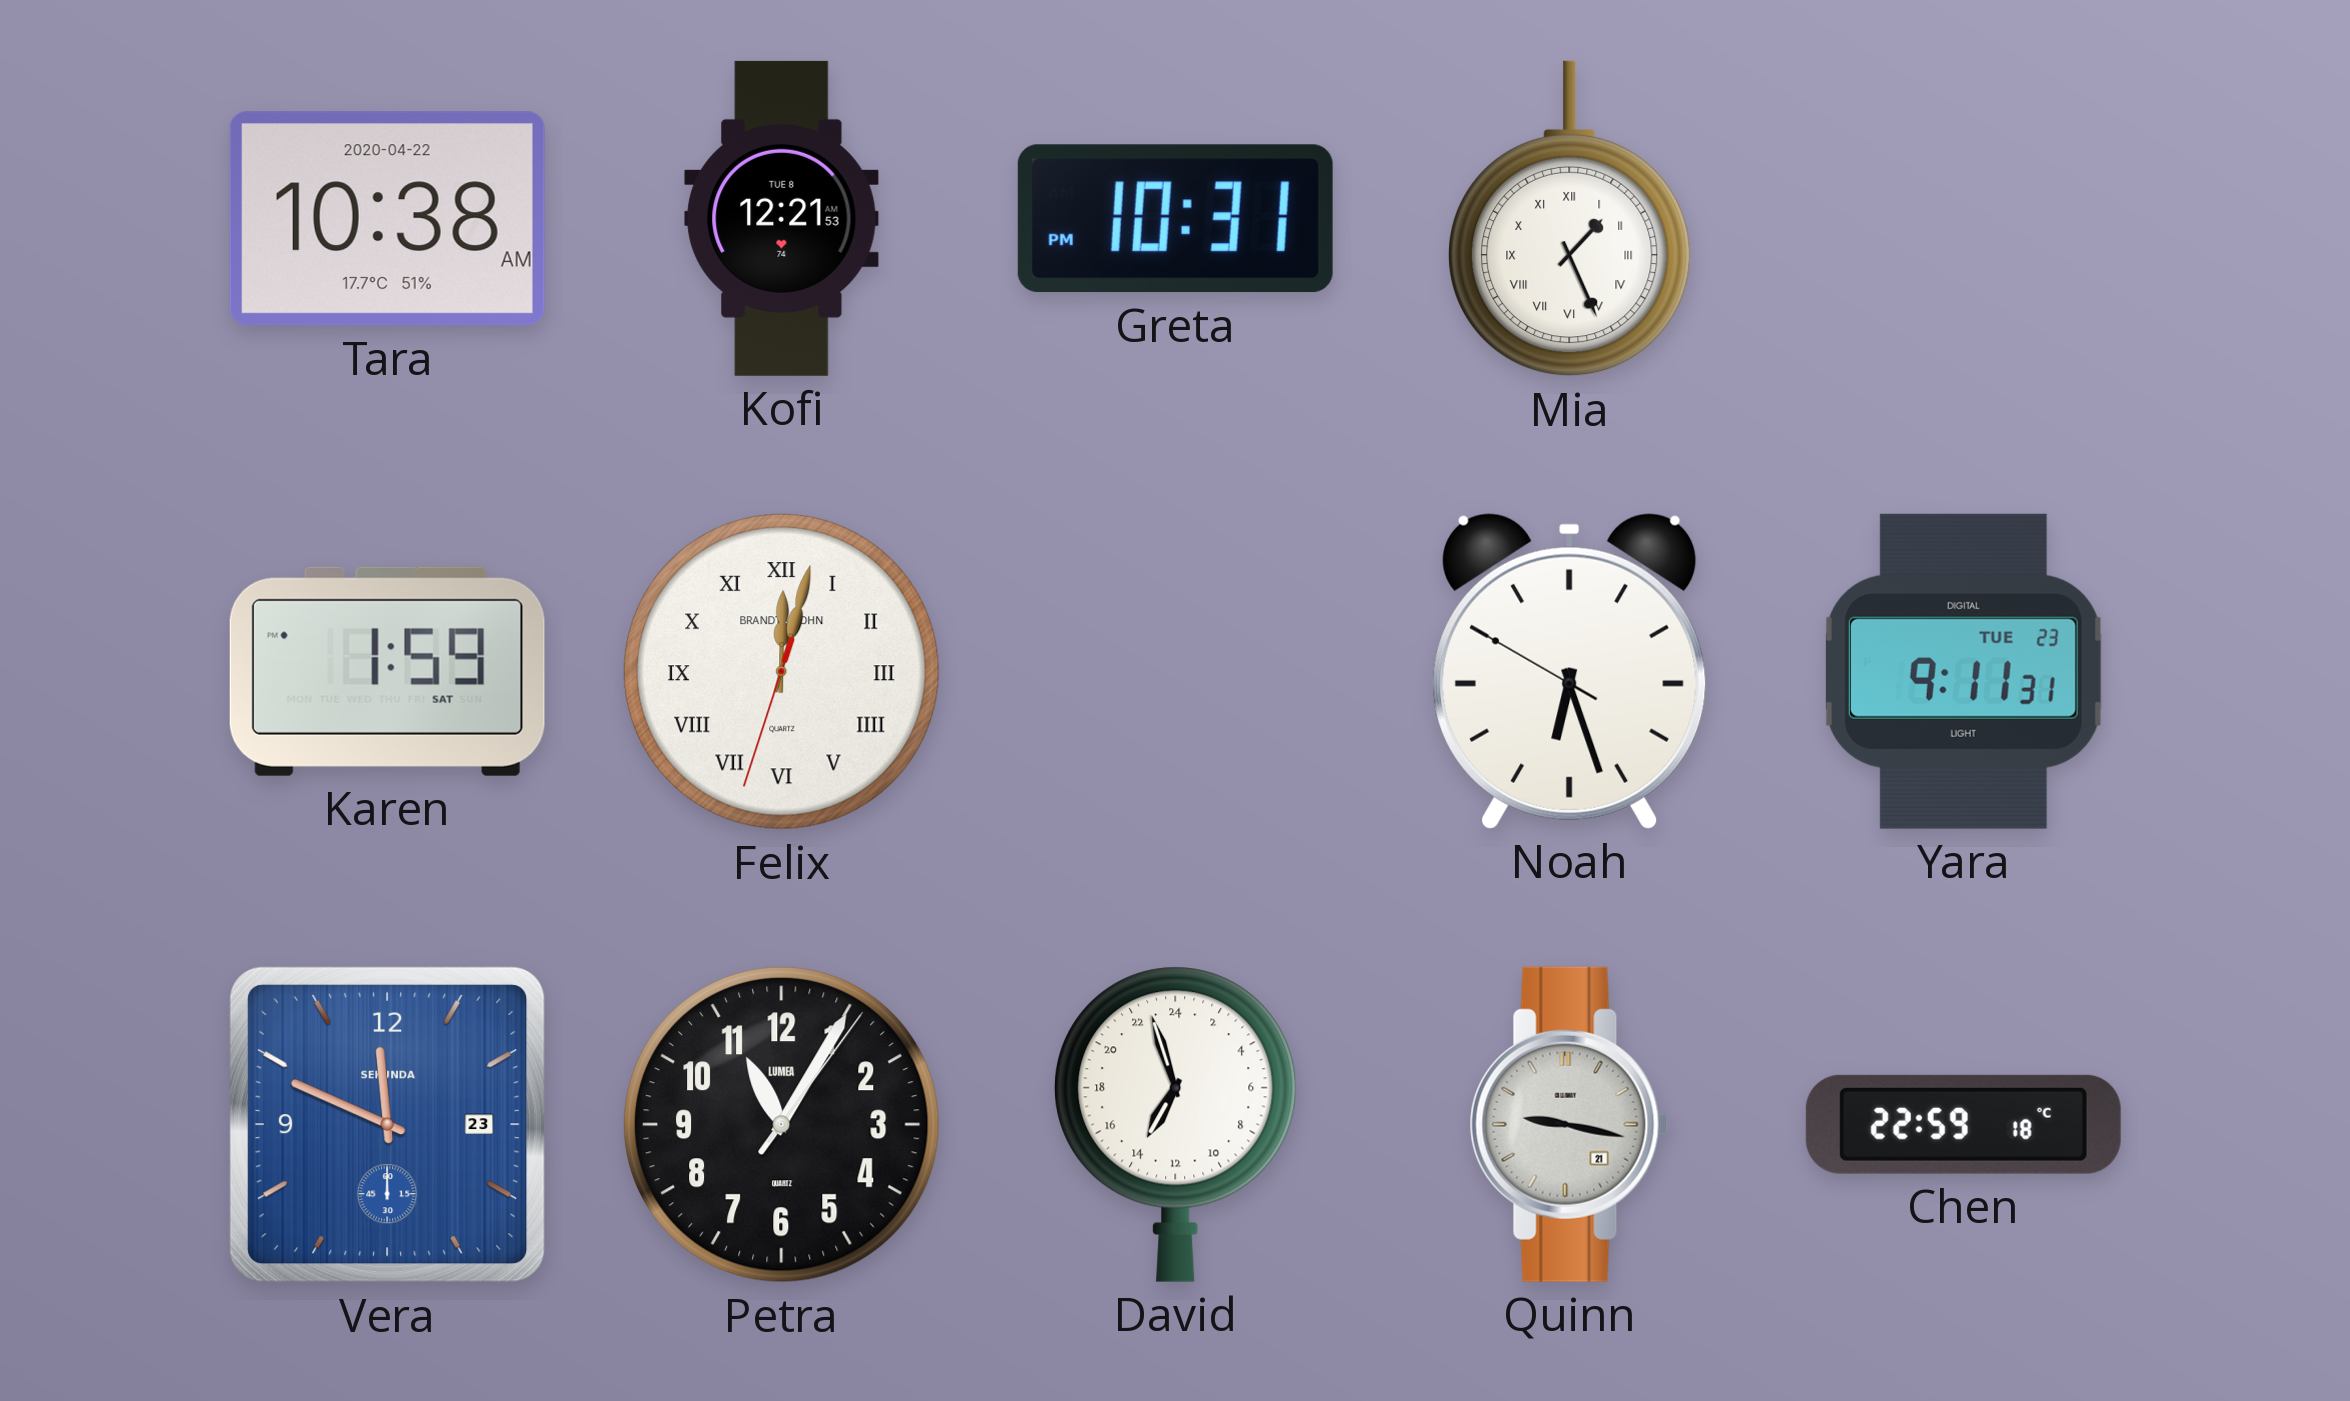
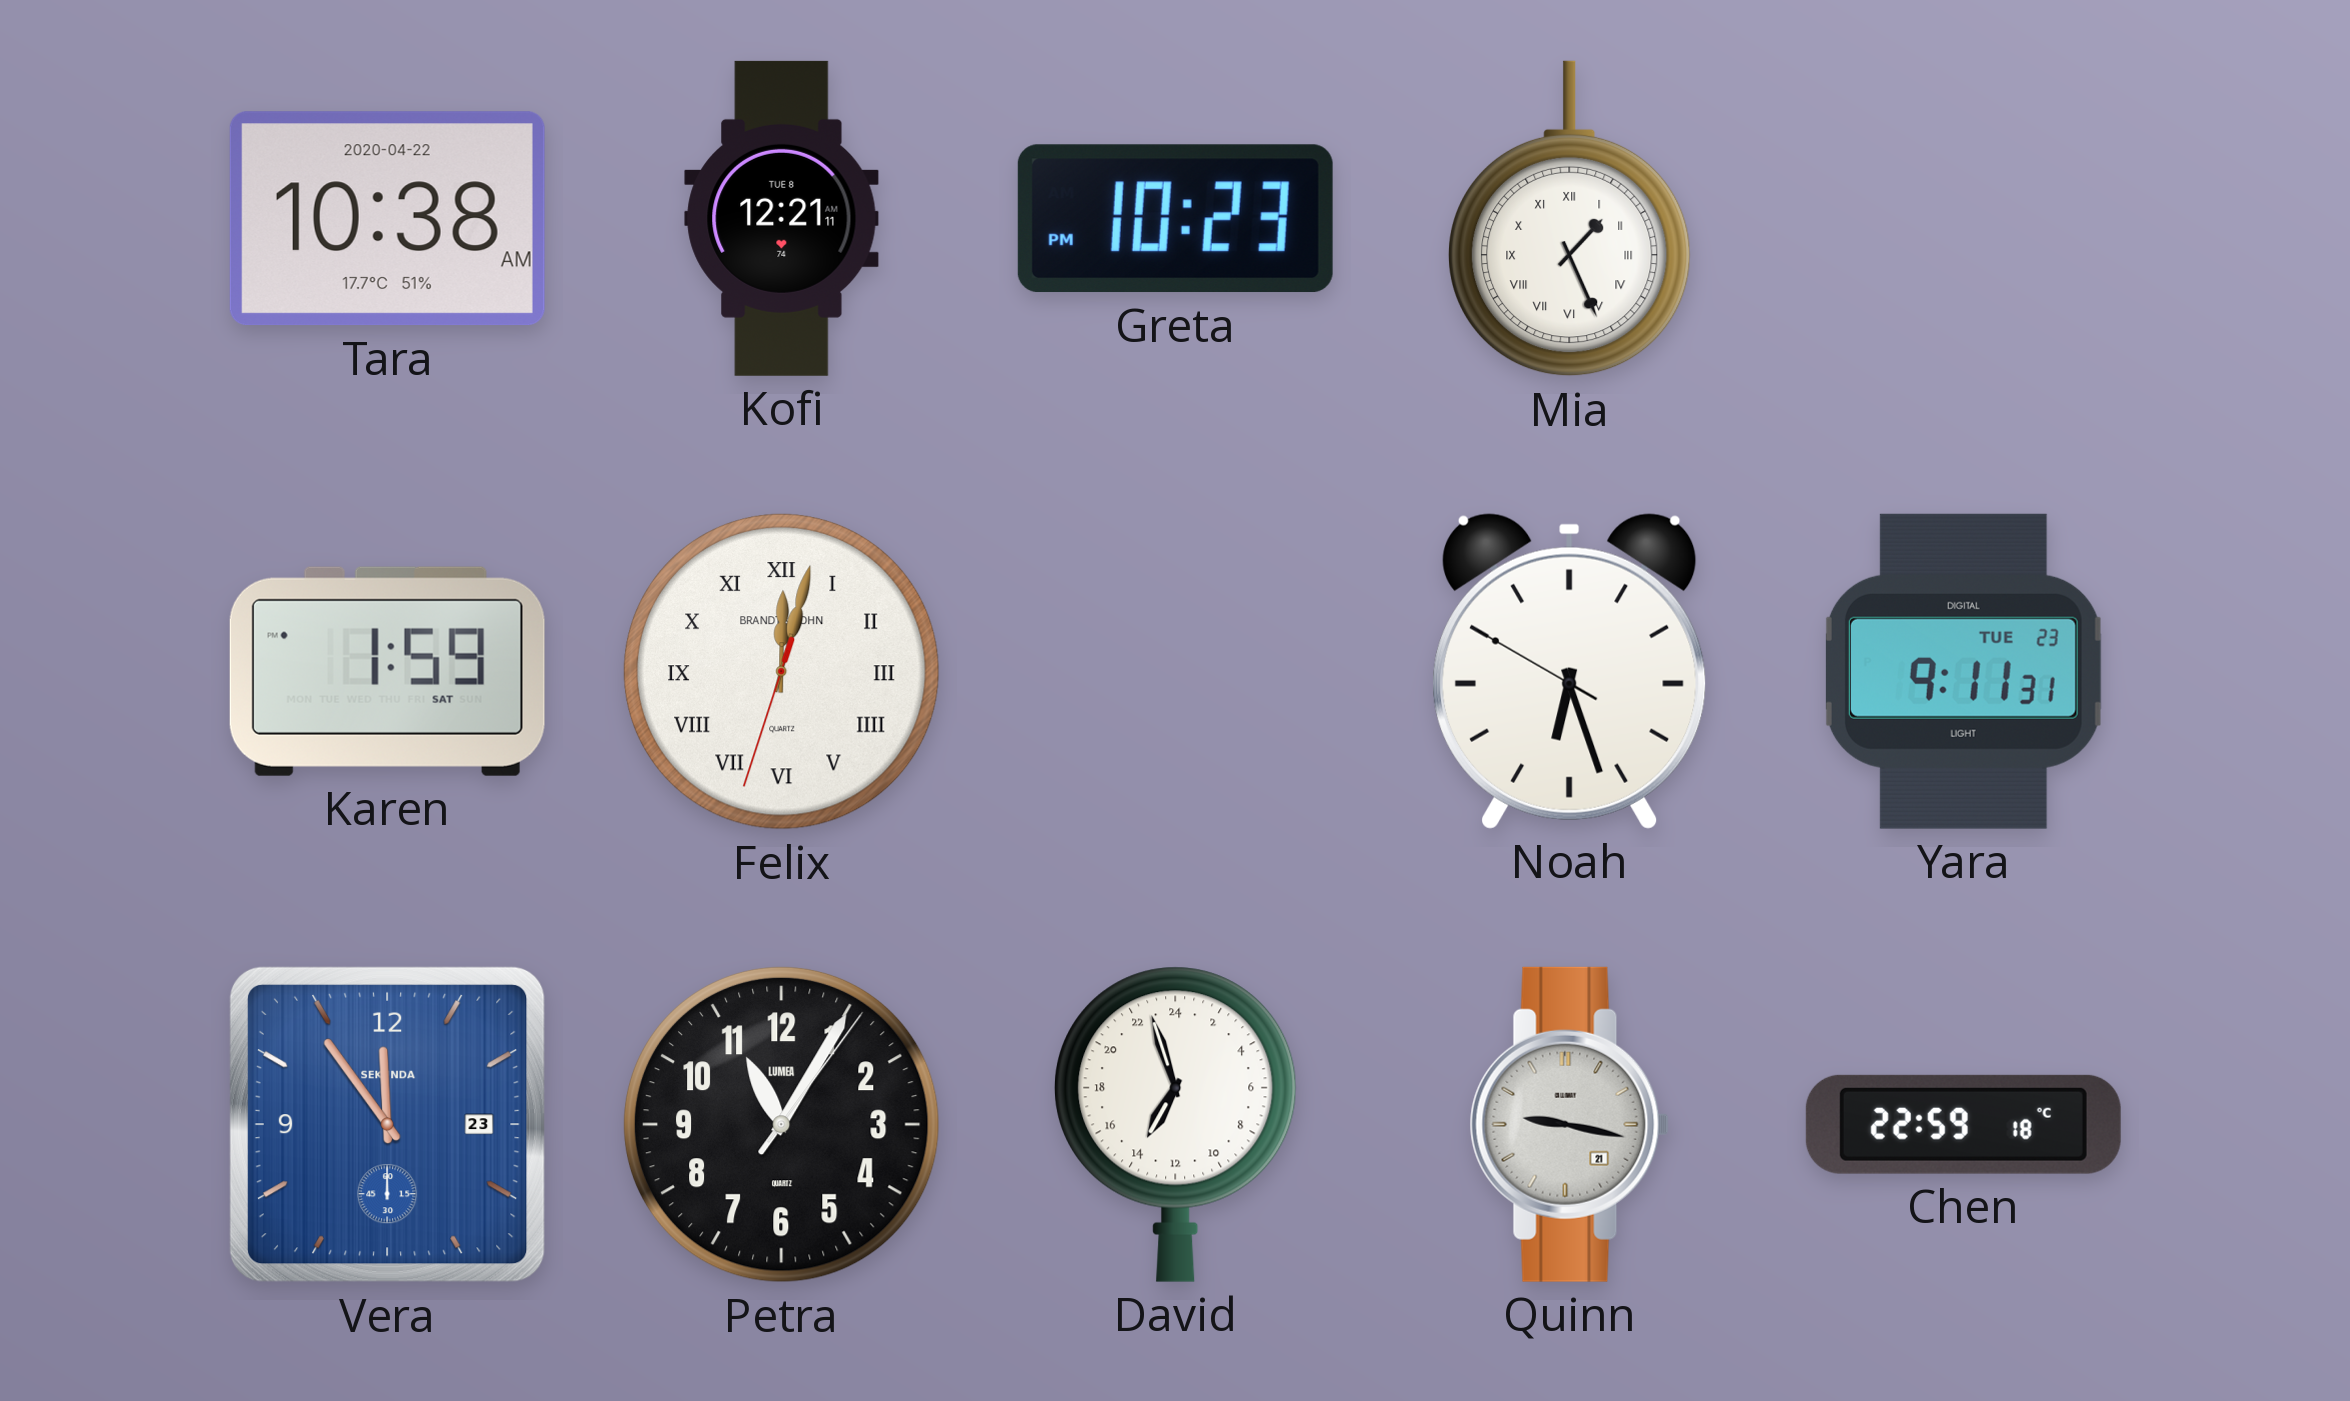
Kofi: 12:21:53 -> 12:21:11
Greta: 10:31 -> 10:23
Vera: 11:49 -> 11:54
